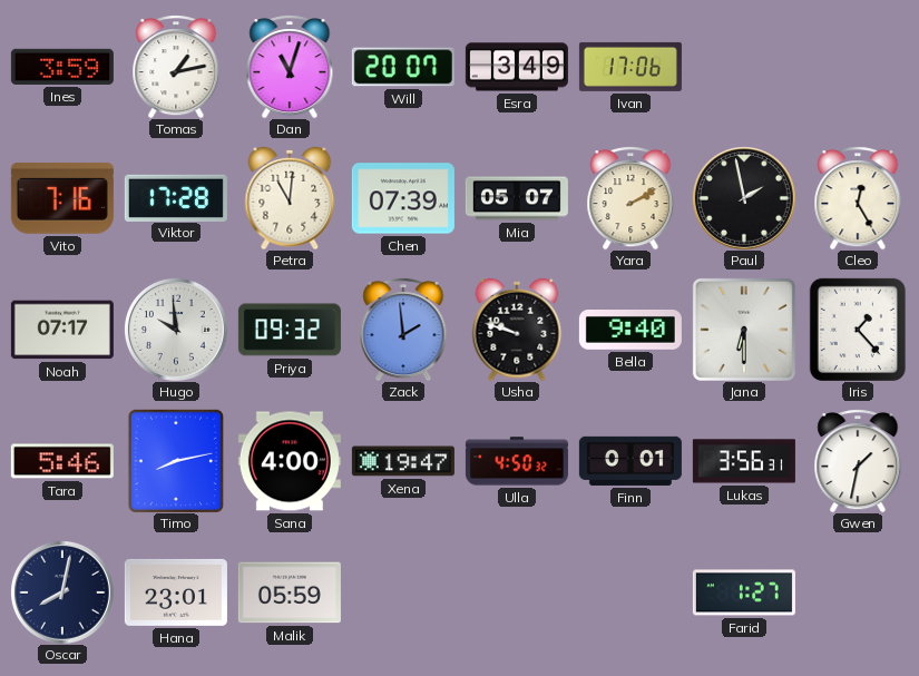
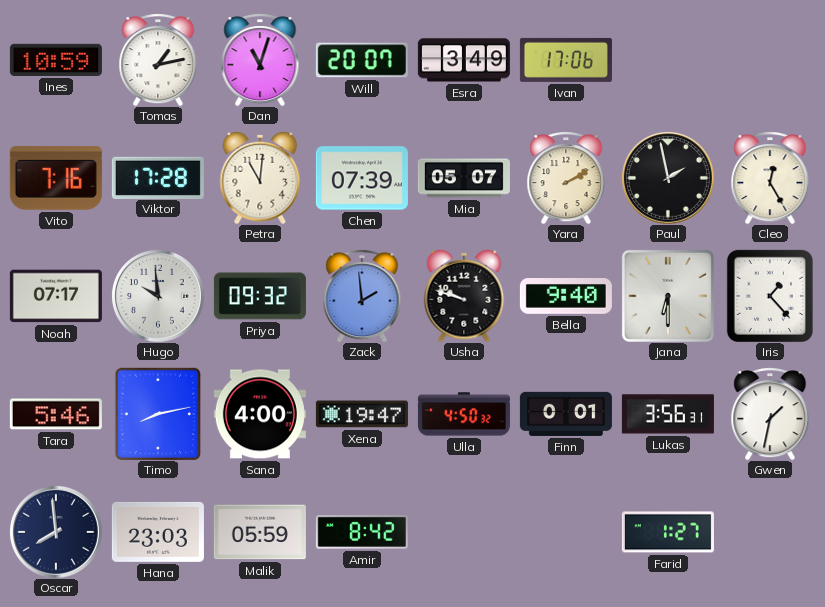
Ines: 3:59 -> 10:59
Oscar: 8:02 -> 7:59
Hana: 23:01 -> 23:03
Amir: none -> 8:42
